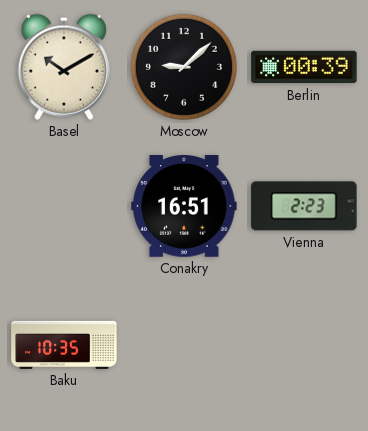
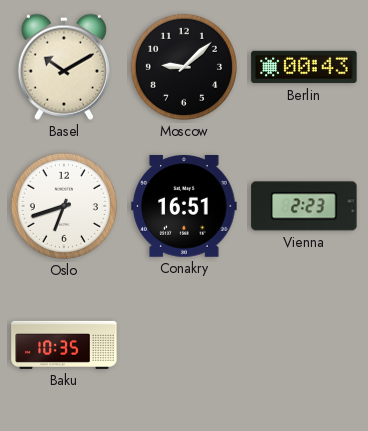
Berlin: 00:39 -> 00:43
Oslo: none -> 6:42
